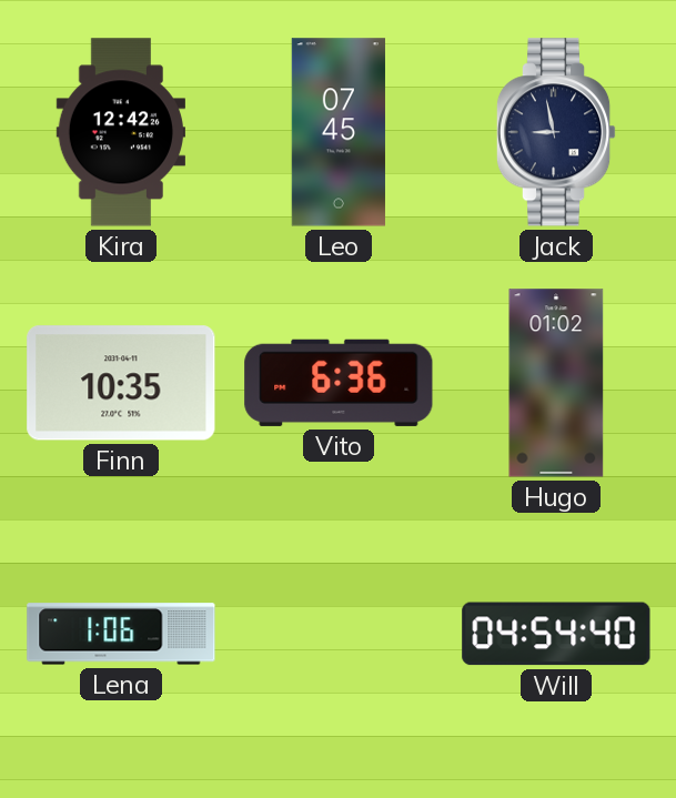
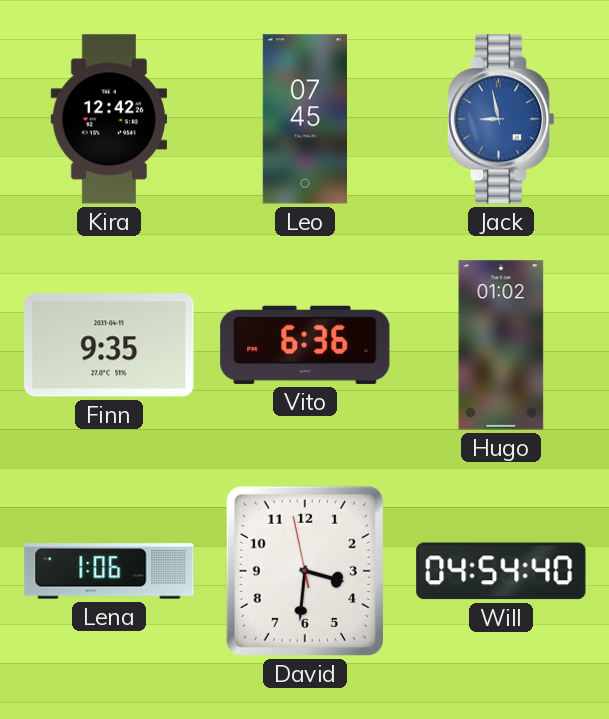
Jack dial: navy -> blue
Finn: 10:35 -> 9:35
David: none -> 3:30
